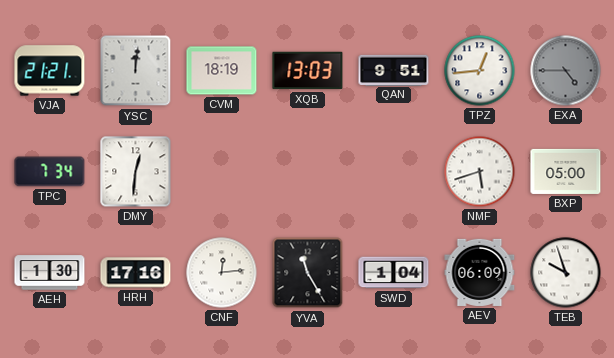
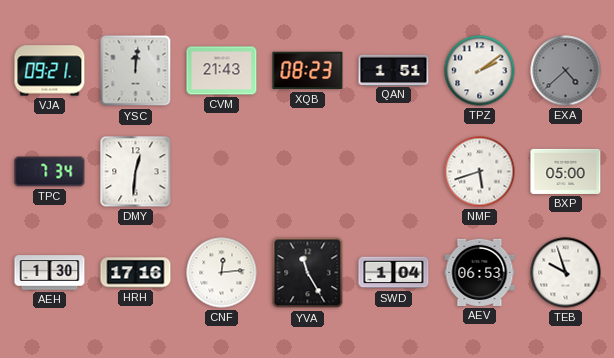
VJA: 21:21 -> 09:21
CVM: 18:19 -> 21:43
XQB: 13:03 -> 08:23
QAN: 9:51 -> 1:51
TPZ: 12:44 -> 2:09
EXA: 4:45 -> 4:38
AEV: 06:09 -> 06:53
